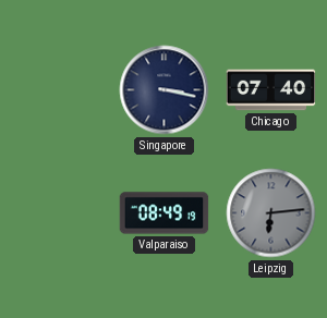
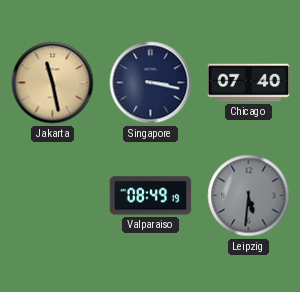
Jakarta: none -> 11:28
Leipzig: 6:14 -> 5:31
